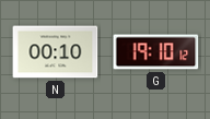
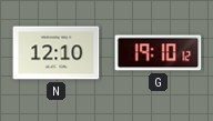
N: 00:10 -> 12:10
